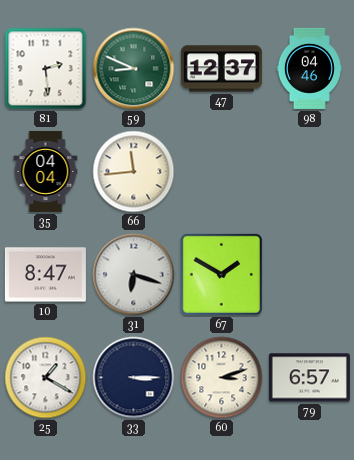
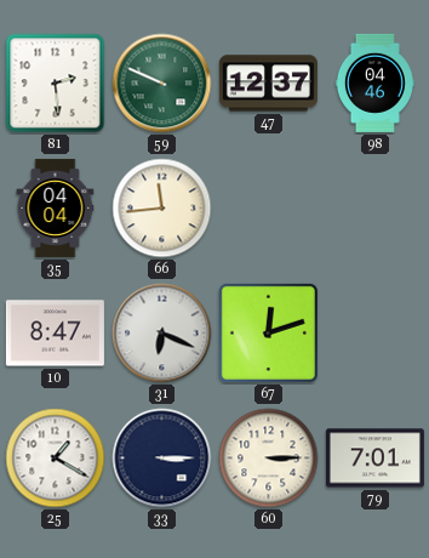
59: 8:49 -> 9:49
31: 6:18 -> 6:19
67: 1:50 -> 12:12
60: 3:12 -> 3:15
79: 6:57 -> 7:01
